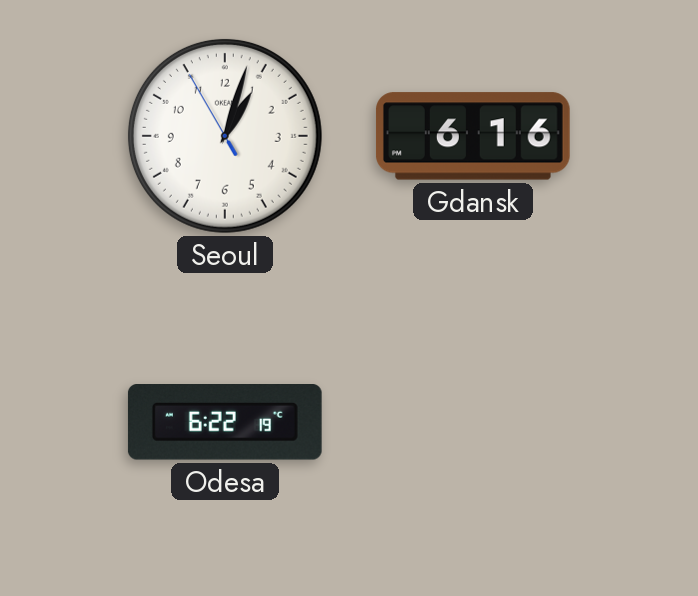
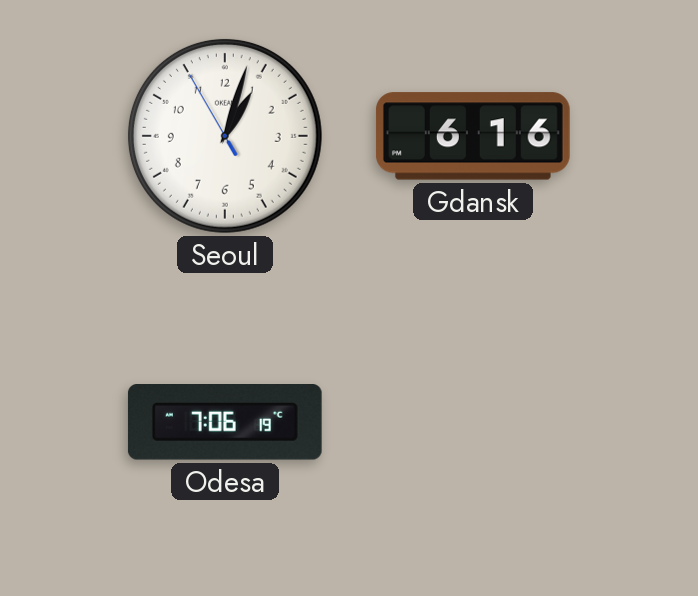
Odesa: 6:22 -> 7:06
